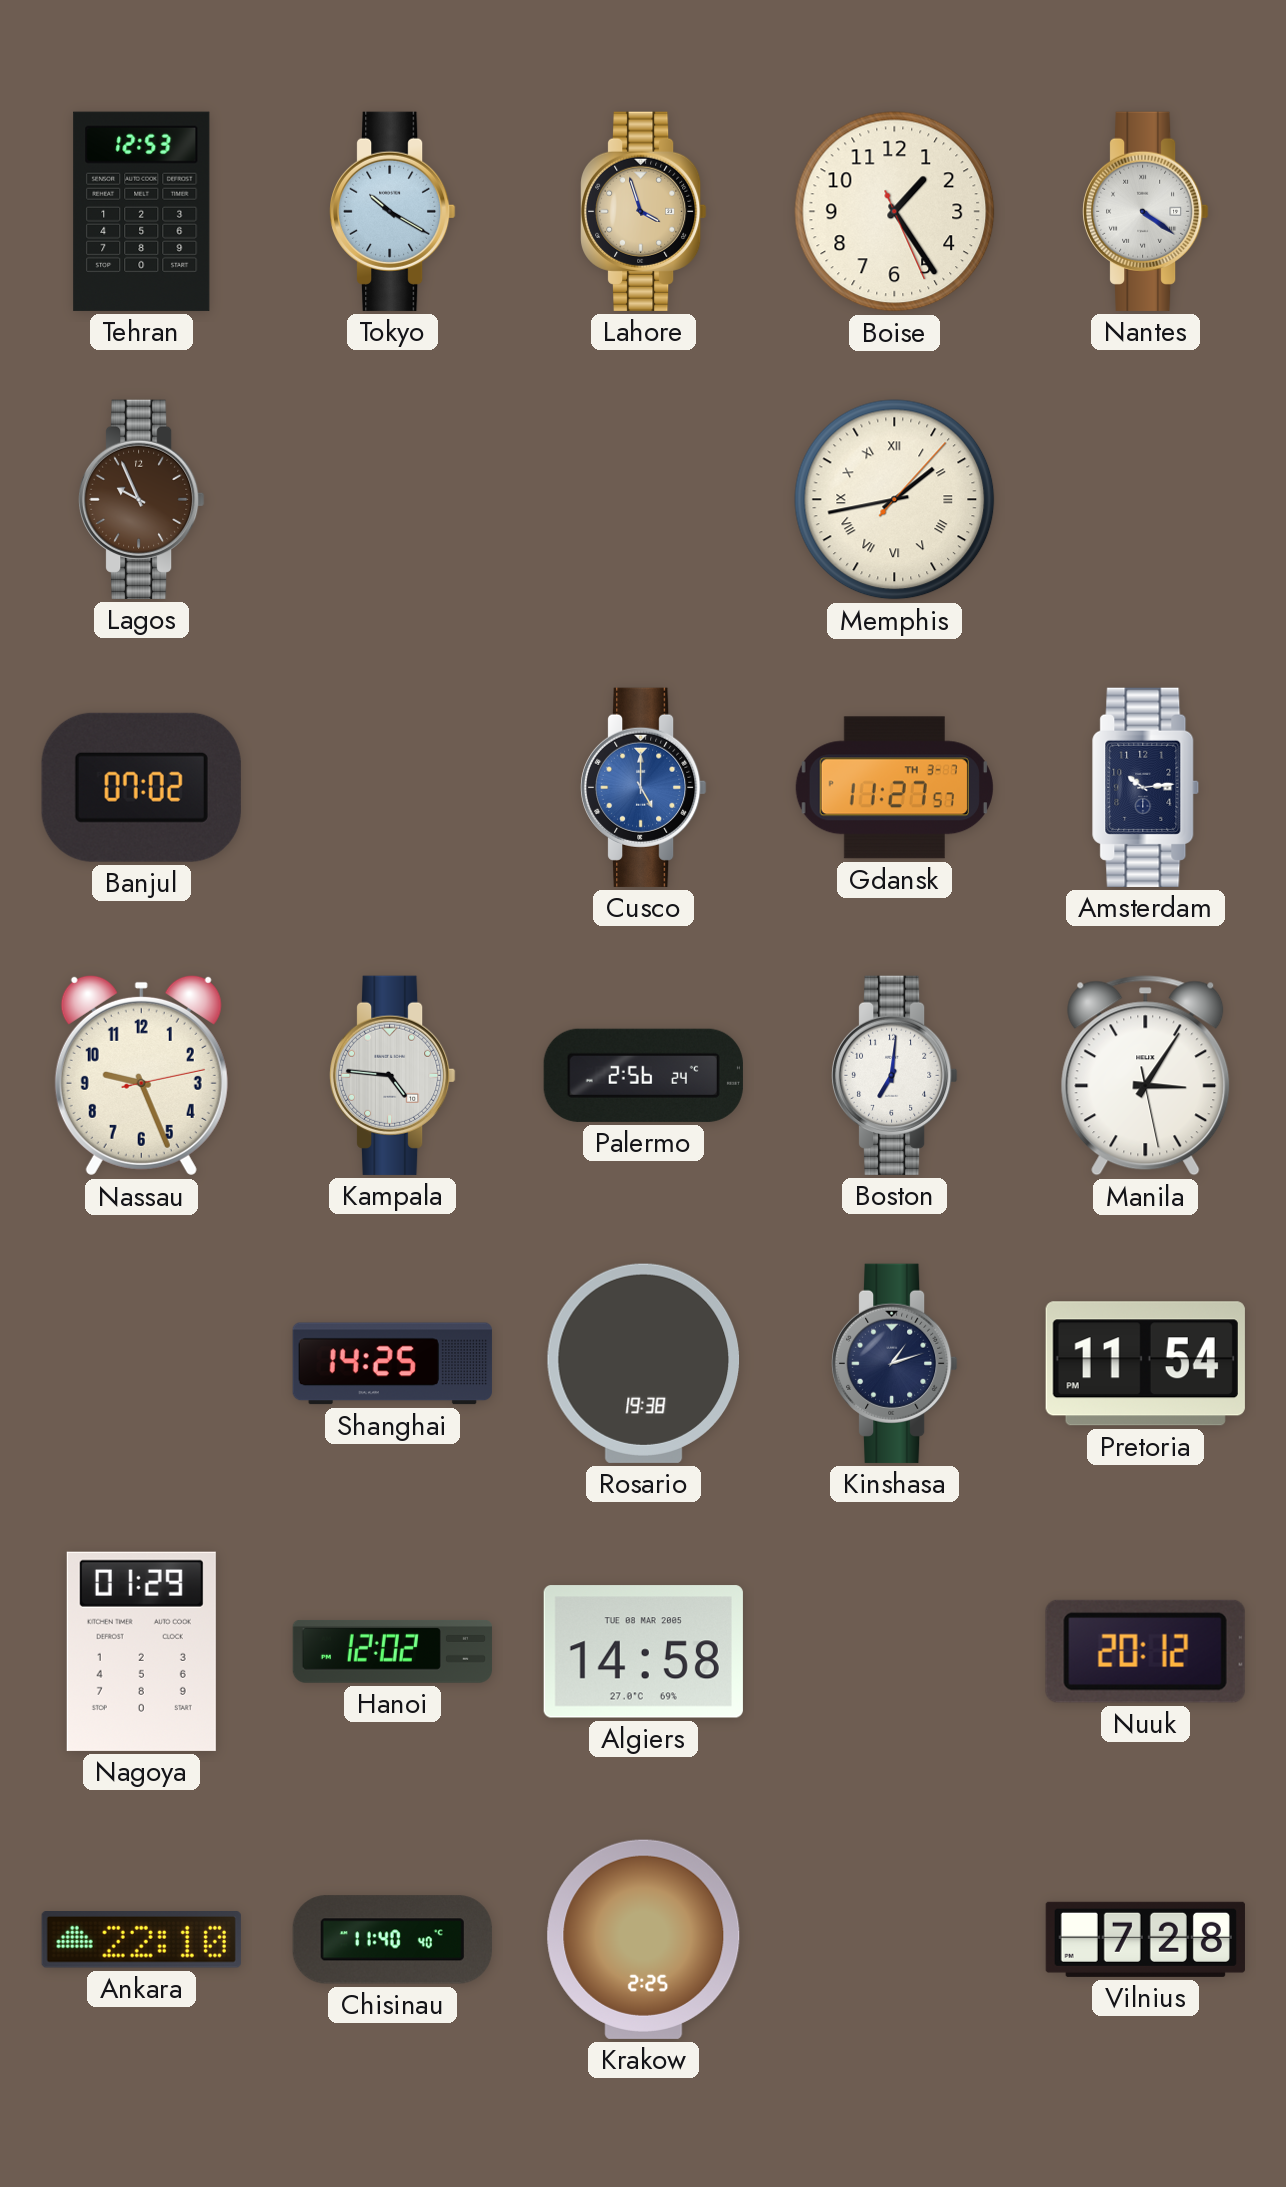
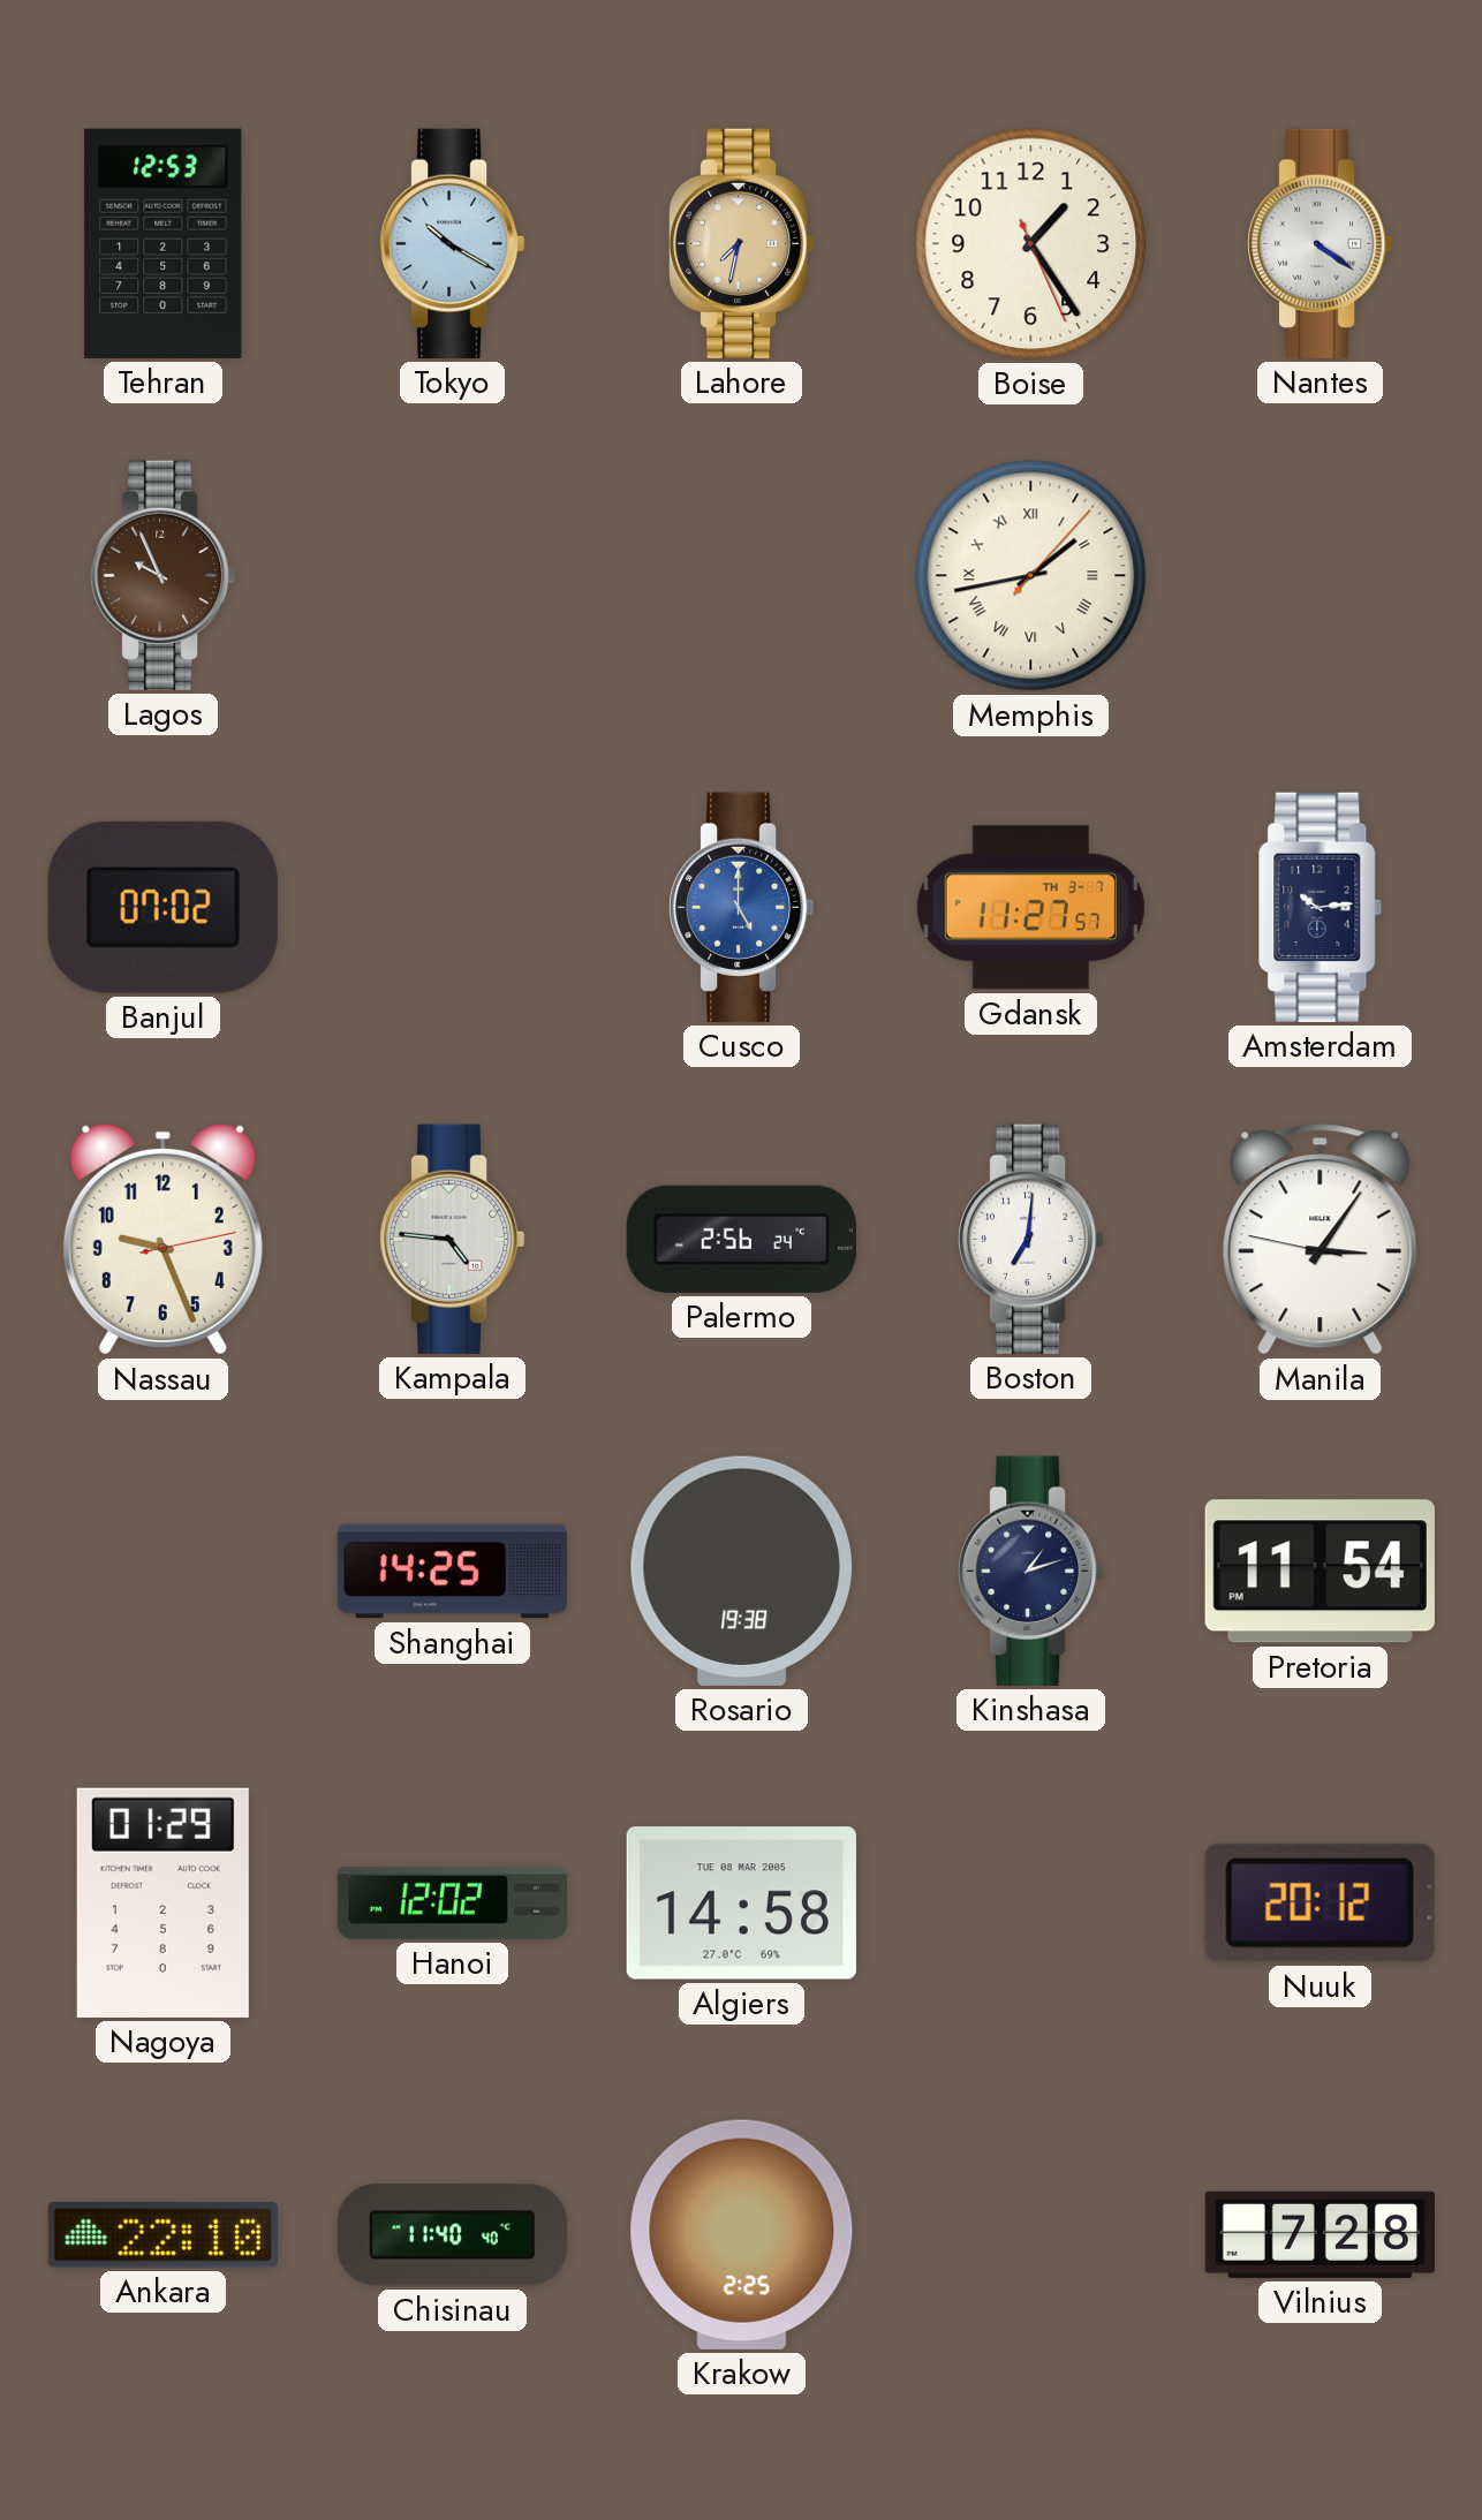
Lahore: 3:57 -> 7:32
Manila: 3:05:28 -> 3:05:47
